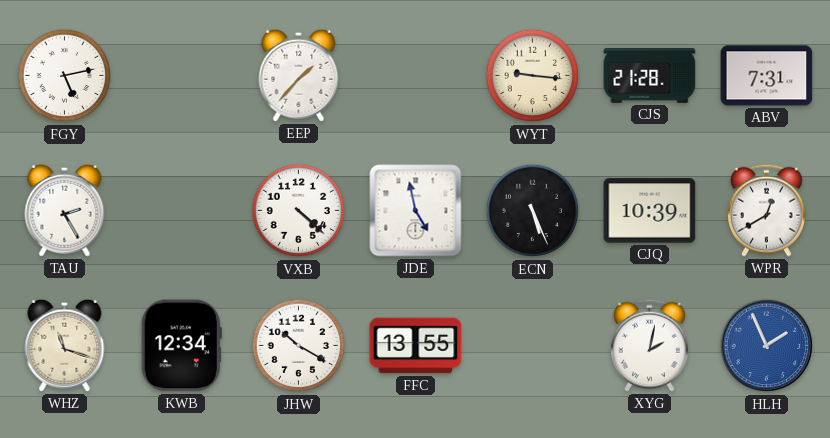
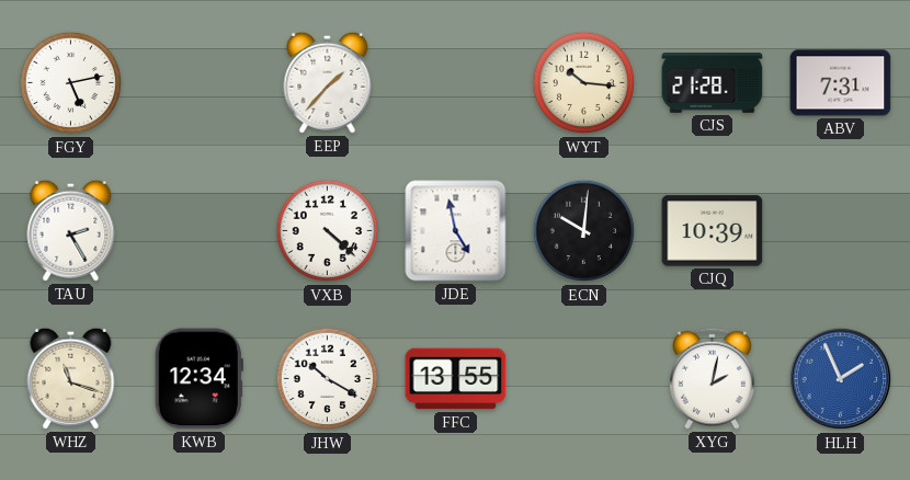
WYT: 9:16 -> 10:16
ECN: 5:26 -> 10:01
WPR: 12:40 -> none
